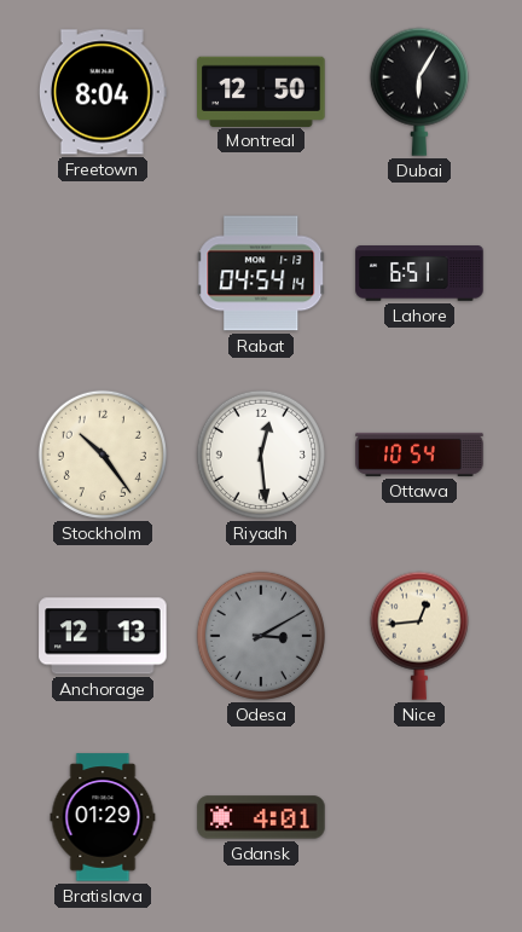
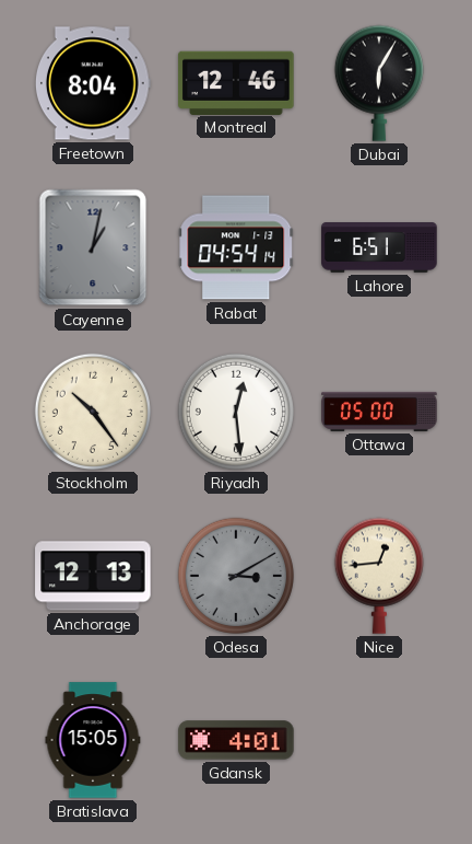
Montreal: 12:50 -> 12:46
Cayenne: none -> 1:02
Ottawa: 10:54 -> 05:00
Bratislava: 01:29 -> 15:05
